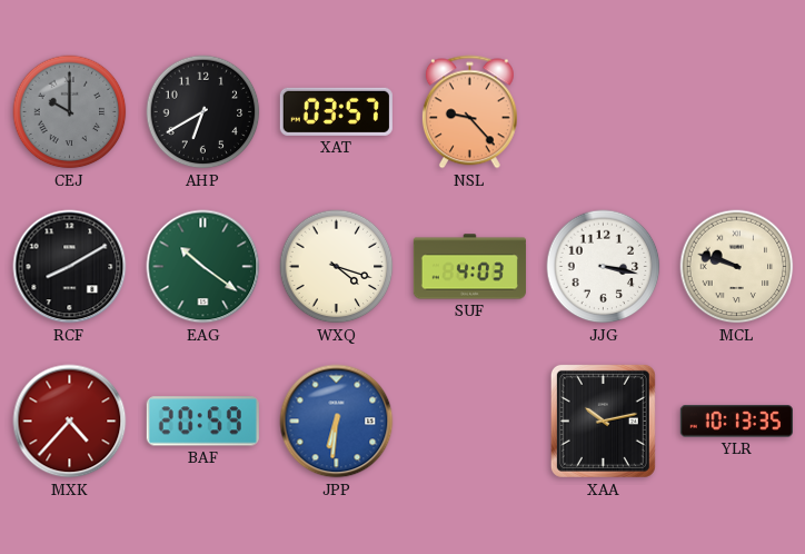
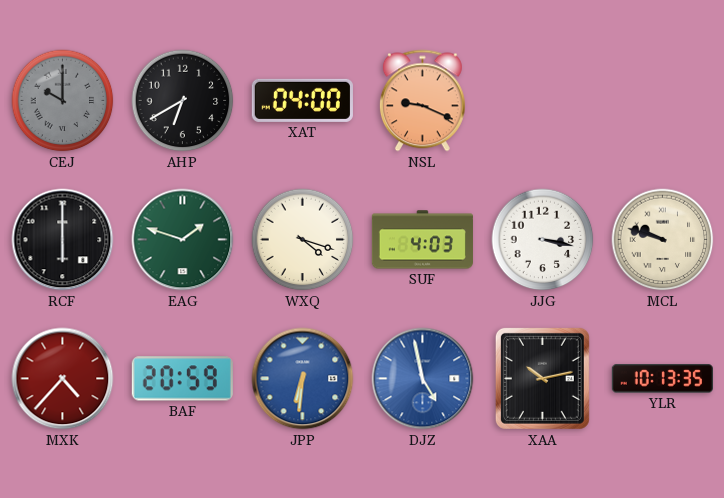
XAT: 03:57 -> 04:00
NSL: 9:23 -> 9:19
RCF: 8:10 -> 6:00
EAG: 10:21 -> 1:48
DJZ: none -> 4:58
